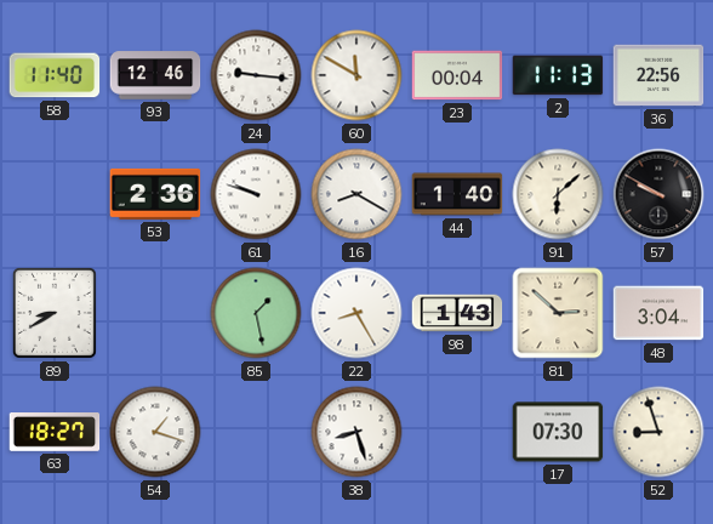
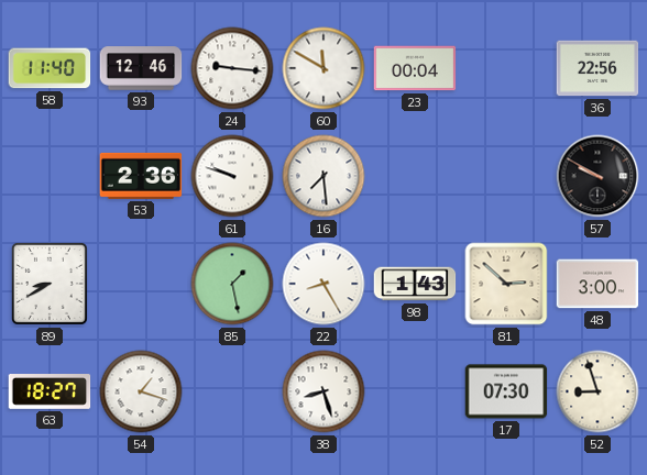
2: 11:13 -> none
16: 8:20 -> 7:29
44: 1:40 -> none
91: 6:08 -> none
48: 3:04 -> 3:00
